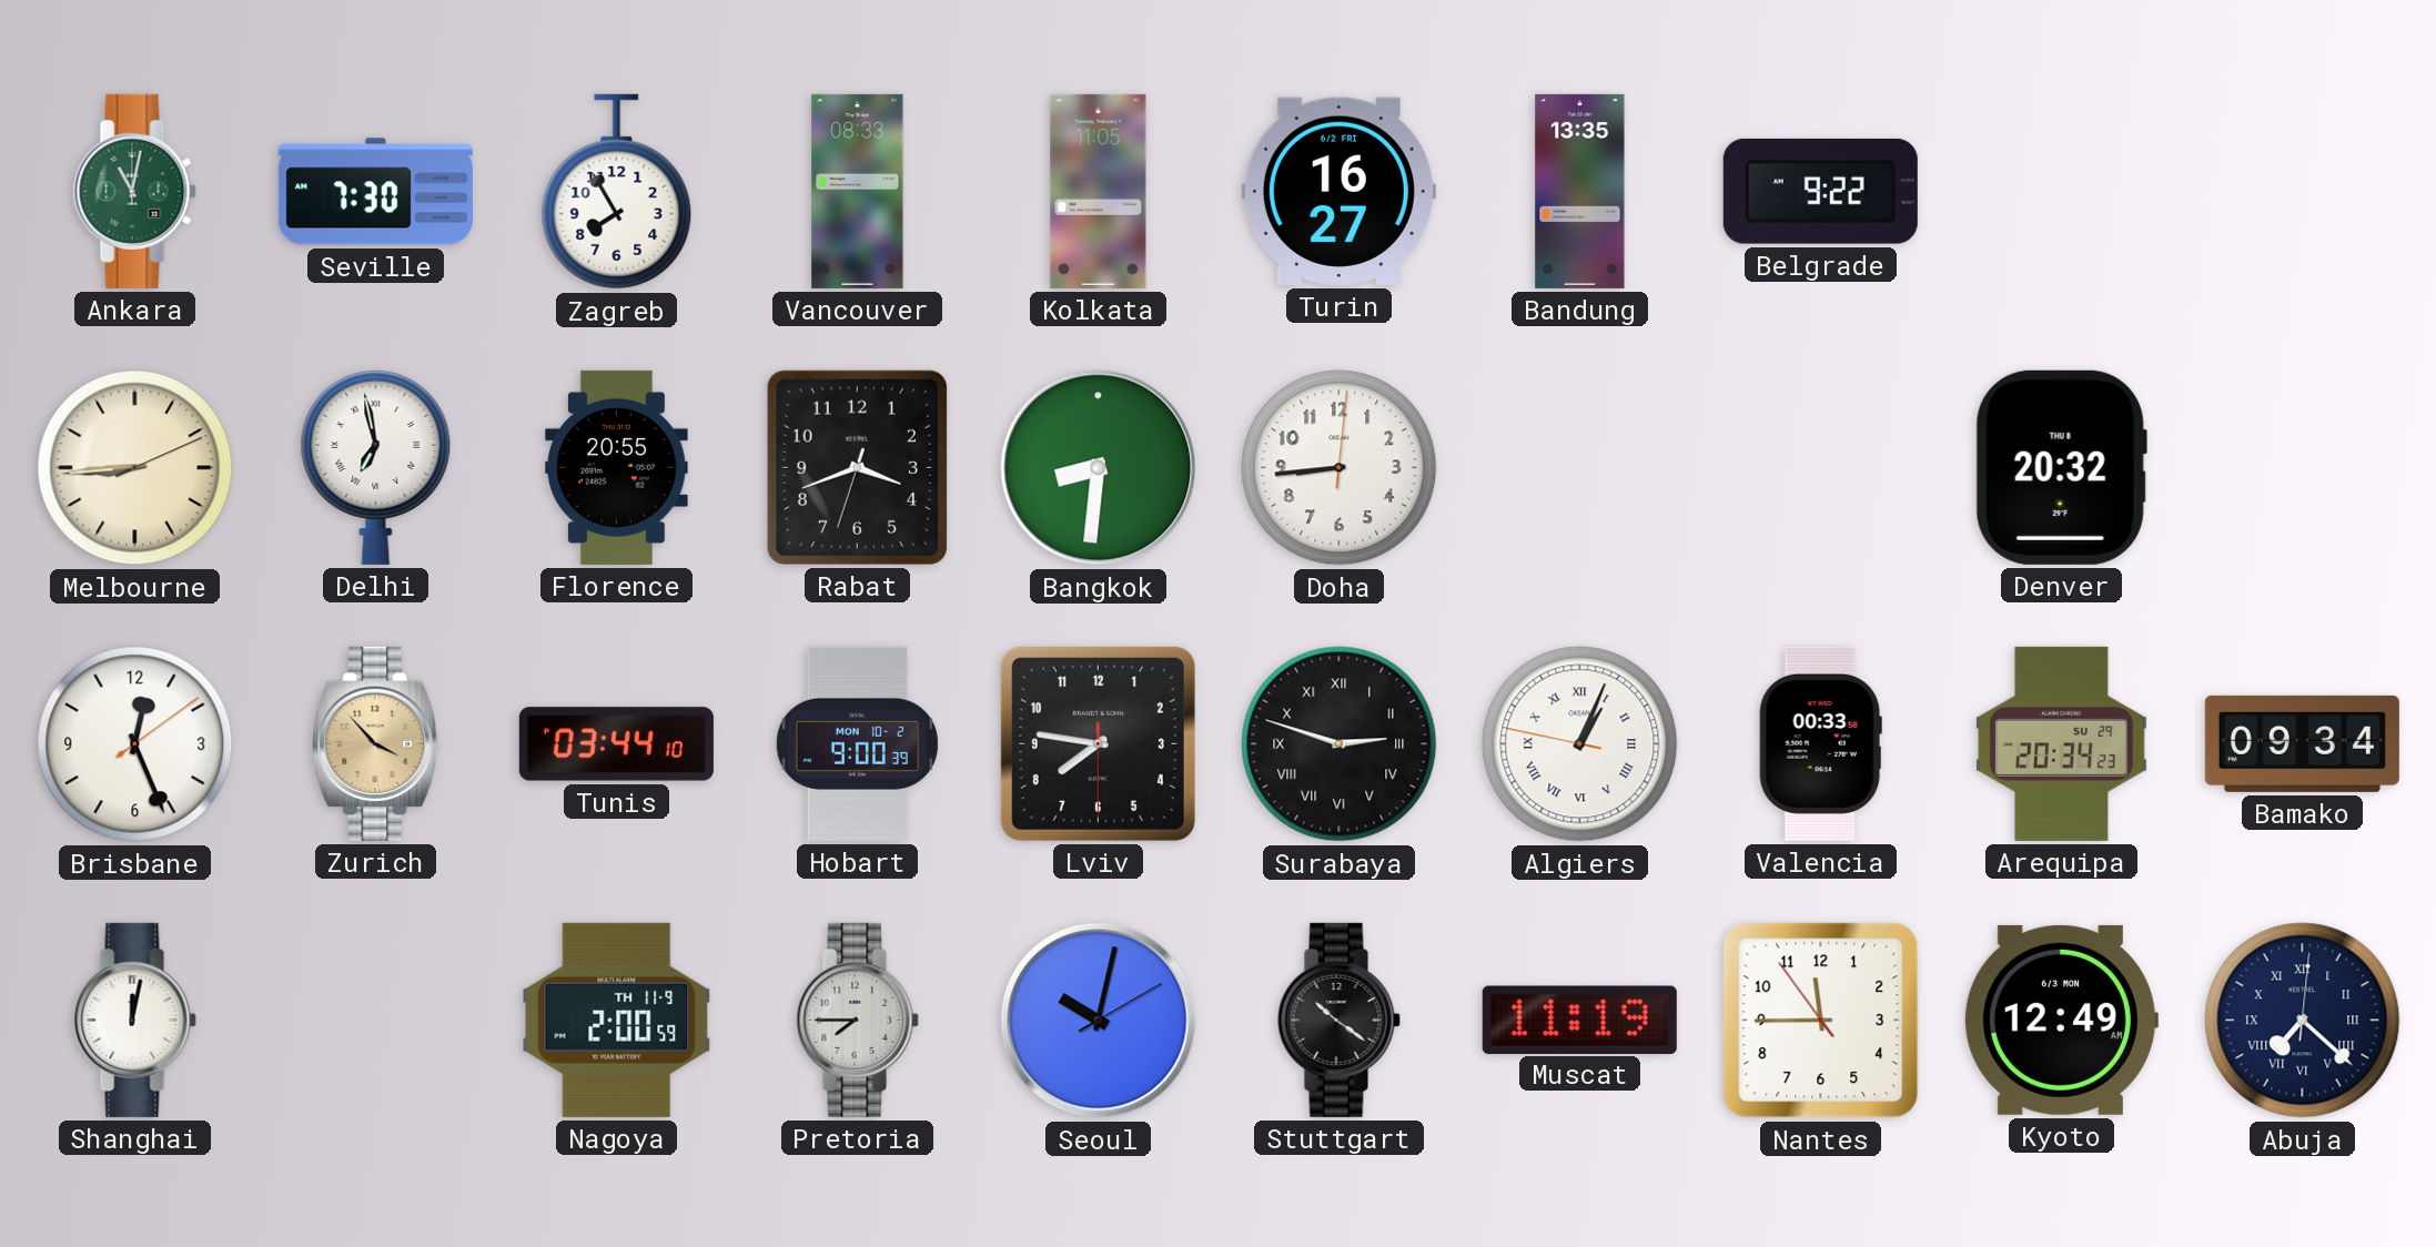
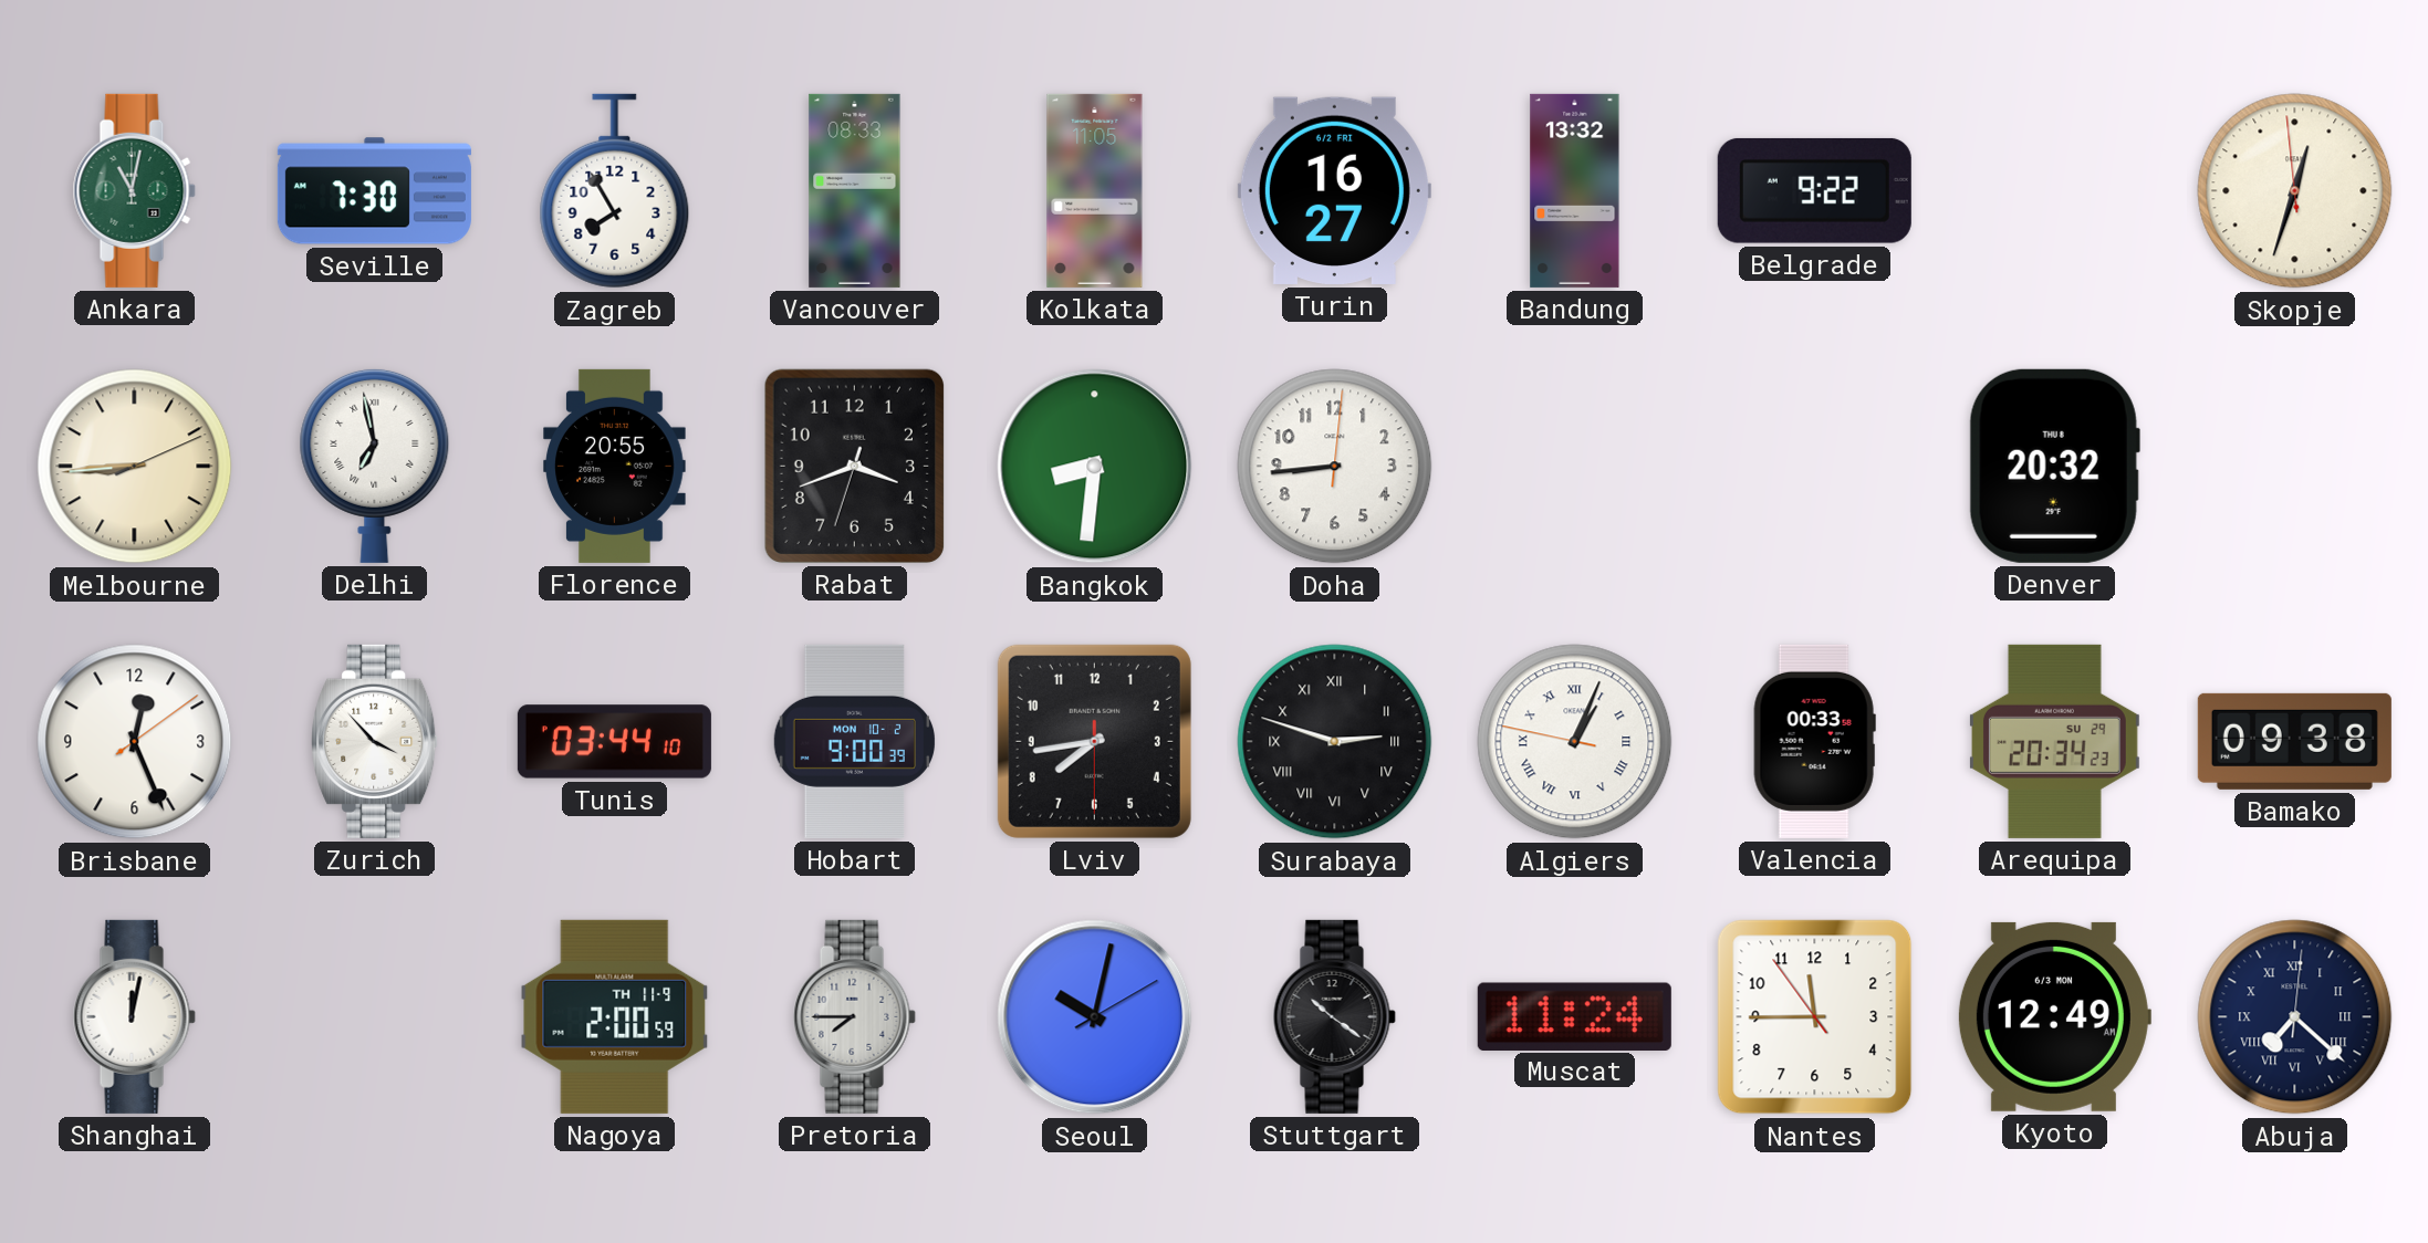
Bandung: 13:35 -> 13:32
Skopje: none -> 12:32
Zurich dial: champagne -> white
Lviv: 7:46 -> 7:43
Bamako: 09:34 -> 09:38
Muscat: 11:19 -> 11:24
